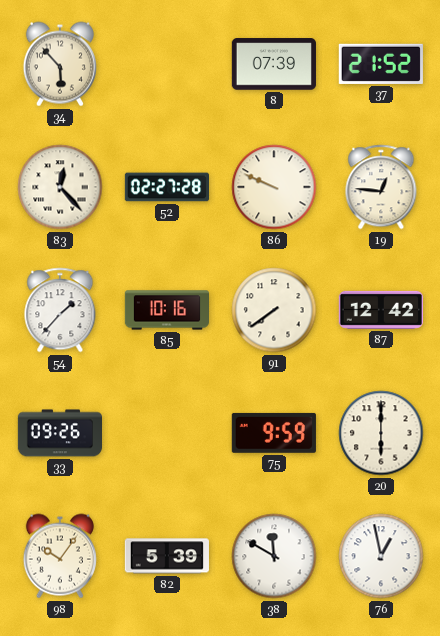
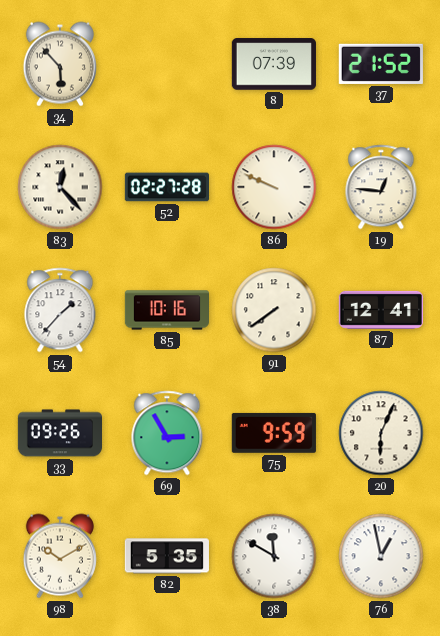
87: 12:42 -> 12:41
69: none -> 2:55
20: 6:00 -> 6:04
98: 10:06 -> 10:10
82: 5:39 -> 5:35
